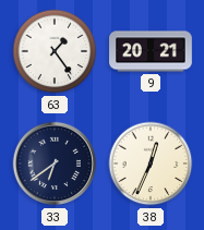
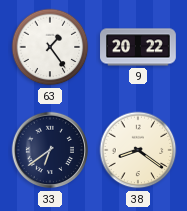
9: 20:21 -> 20:22
38: 12:34 -> 8:21
